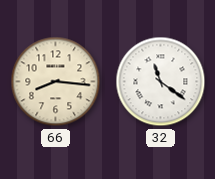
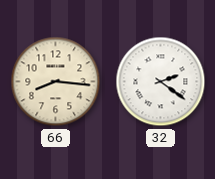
32: 11:21 -> 2:21
